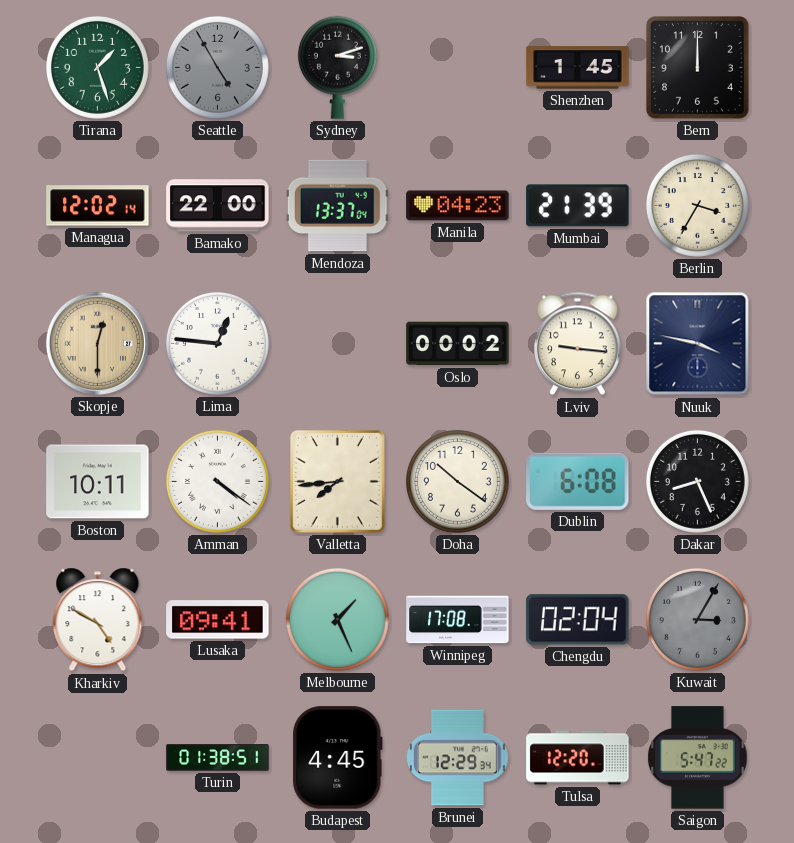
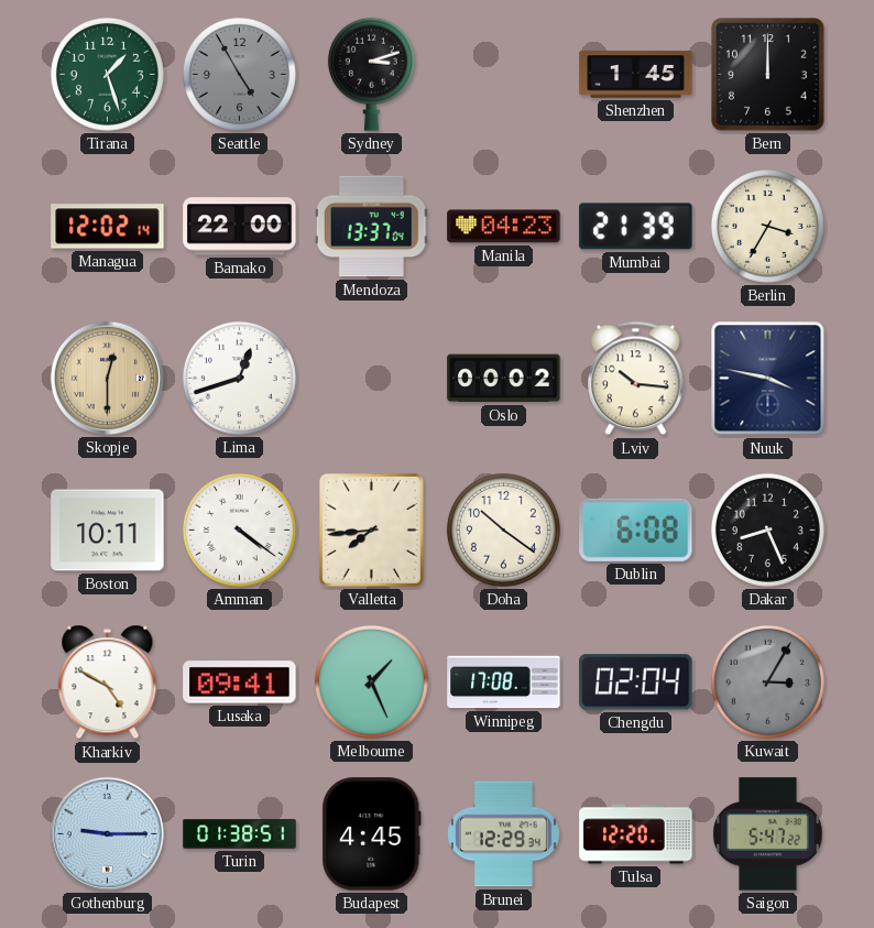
Lima: 12:46 -> 12:42
Lviv: 9:16 -> 10:16
Gothenburg: none -> 9:15
